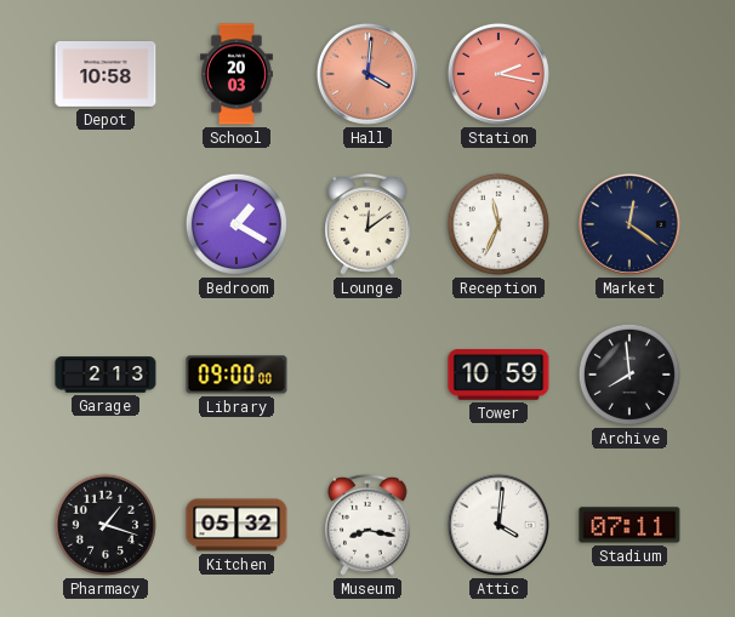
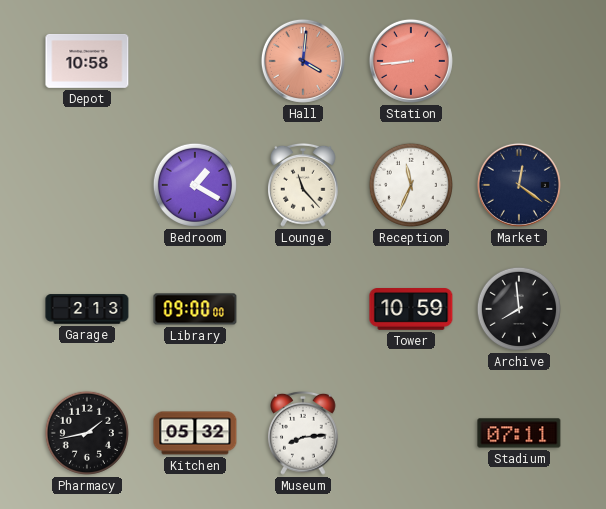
School: 20:03 -> none
Station: 2:17 -> 8:44
Lounge: 12:09 -> 11:23
Pharmacy: 1:18 -> 1:43
Museum: 8:17 -> 8:14
Attic: 4:01 -> none
